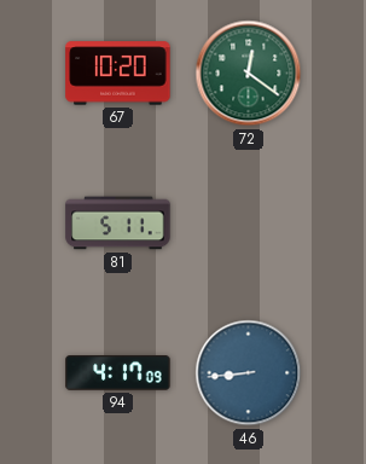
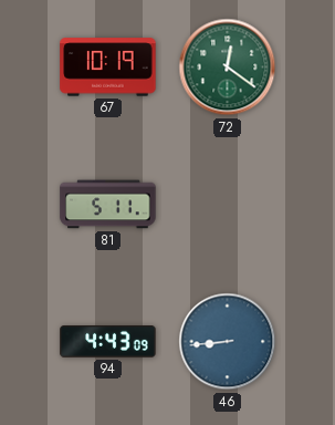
67: 10:20 -> 10:19
94: 4:17 -> 4:43
